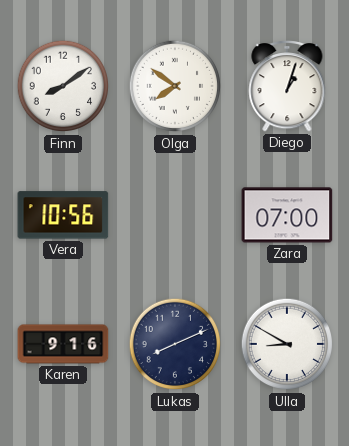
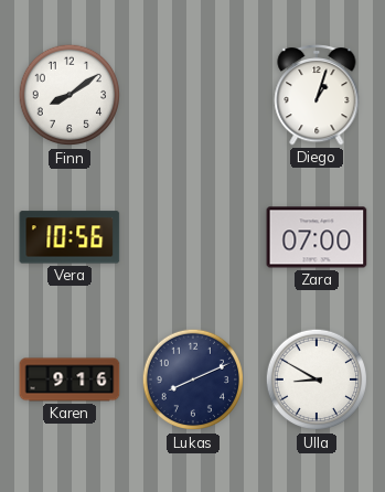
Olga: 7:51 -> none
